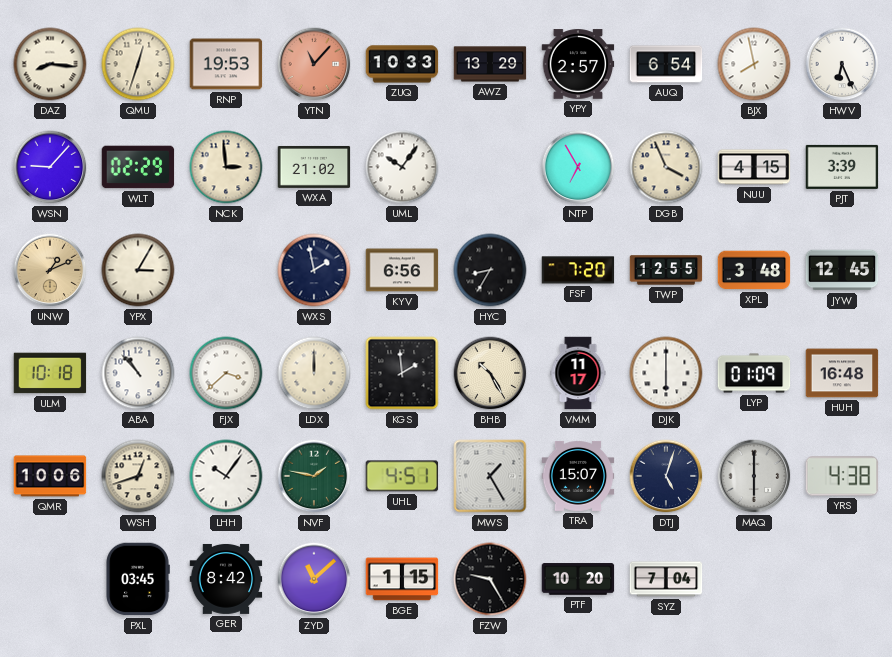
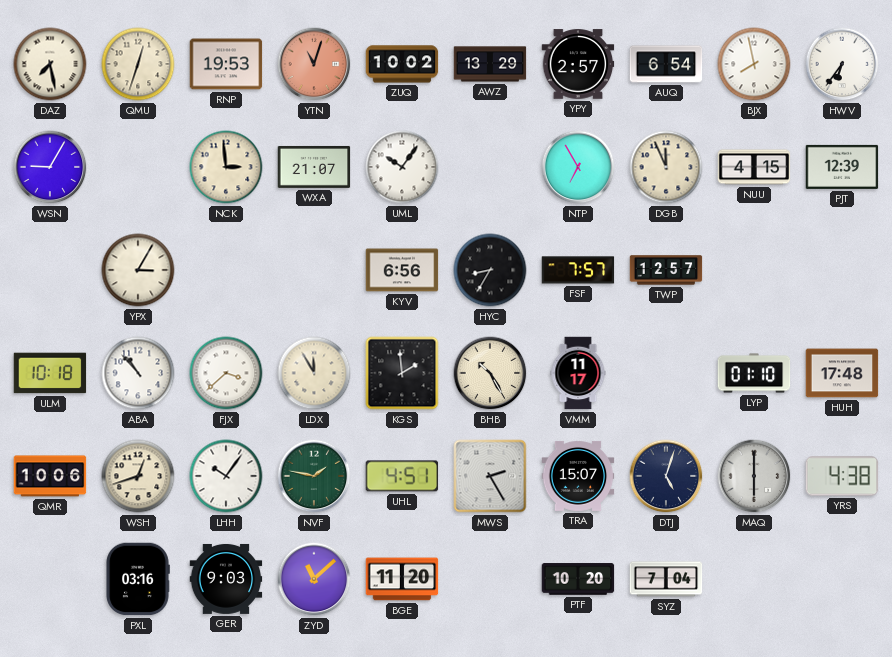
DAZ: 8:16 -> 7:28
YTN: 11:07 -> 11:03
ZUQ: 10:33 -> 10:02
HWV: 6:26 -> 6:36
WSN: 9:07 -> 9:05
WLT: 02:29 -> none
WXA: 21:02 -> 21:07
DGB: 3:56 -> 11:56
PJT: 3:39 -> 12:39
UNW: 1:11 -> none
WXS: 1:58 -> none
FSF: 7:20 -> 7:57
TWP: 12:55 -> 12:57
XPL: 3:48 -> none
JYW: 12:45 -> none
LDX: 12:00 -> 11:55
DJK: 6:00 -> none
LYP: 01:09 -> 01:10
HUH: 16:48 -> 17:48
MWS: 1:25 -> 2:25
PXL: 03:45 -> 03:16
GER: 8:42 -> 9:03
BGE: 1:15 -> 11:20
FZW: 9:25 -> none
